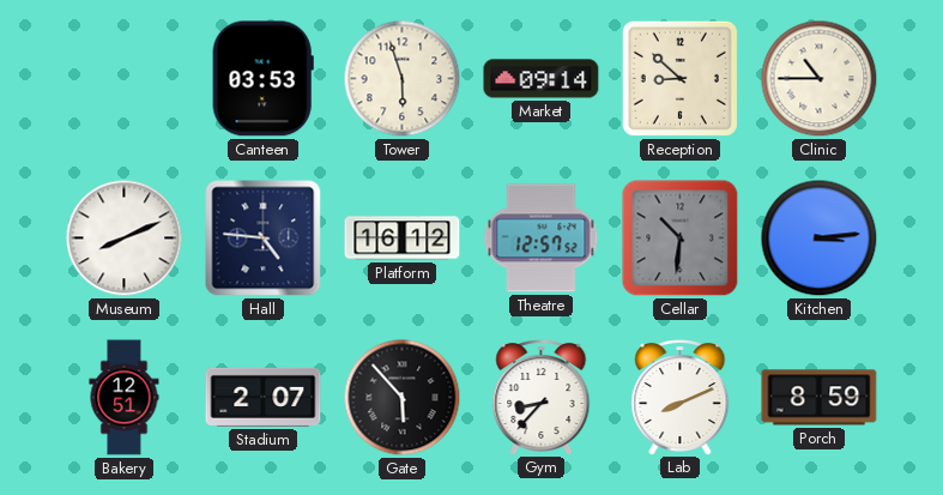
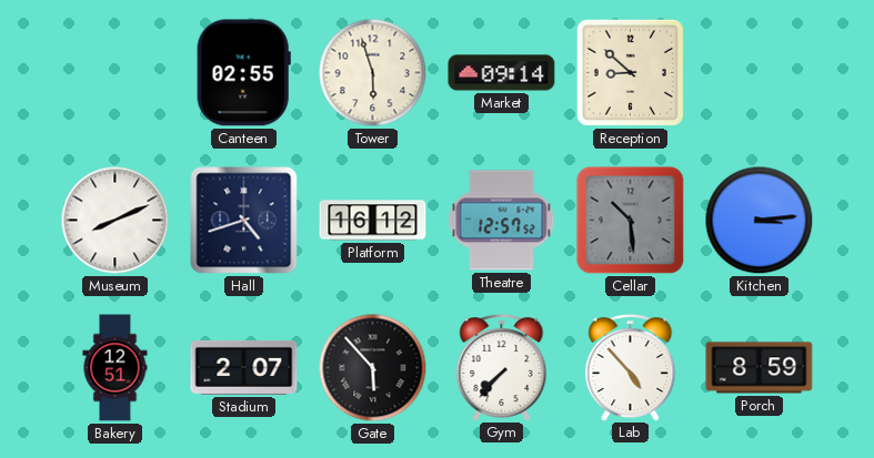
Canteen: 03:53 -> 02:55
Clinic: 10:45 -> none
Hall: 4:46 -> 4:42
Cellar: 10:31 -> 10:29
Gym: 8:37 -> 7:37
Lab: 8:11 -> 4:53
